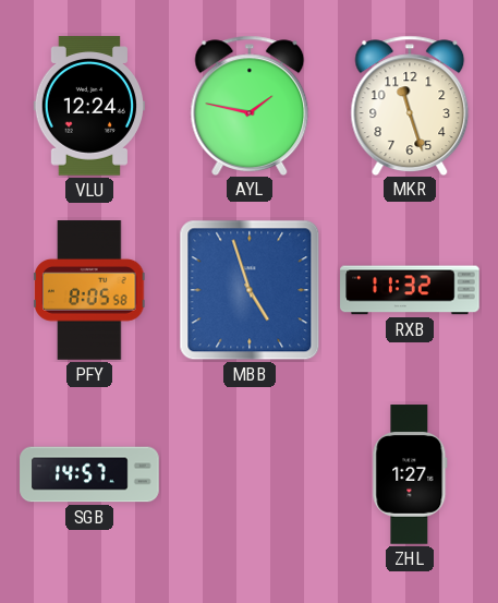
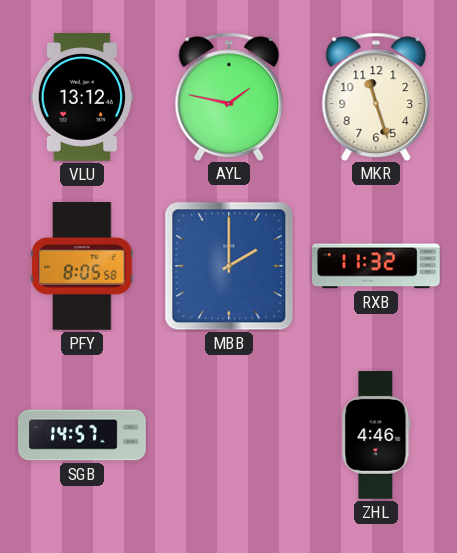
VLU: 12:24 -> 13:12
MBB: 4:57 -> 2:00
ZHL: 1:27 -> 4:46
